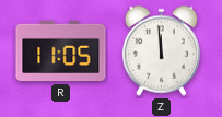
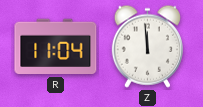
R: 11:05 -> 11:04
